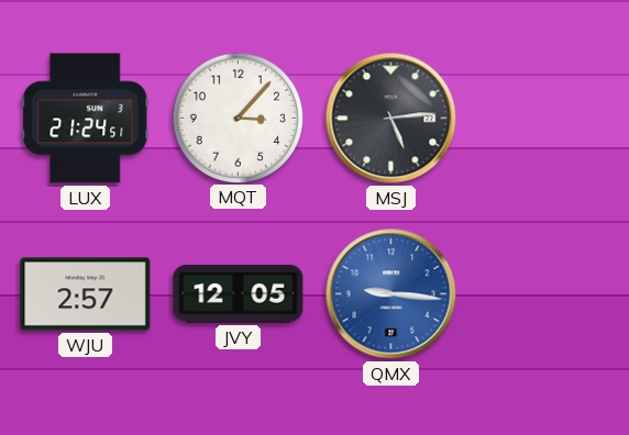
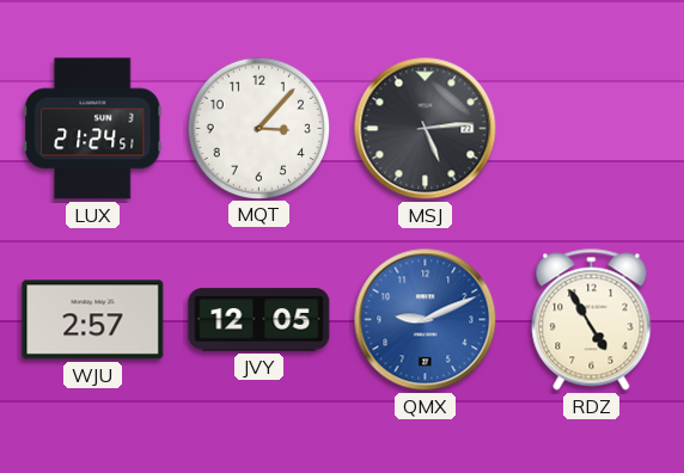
QMX: 9:16 -> 9:11
RDZ: none -> 4:55
